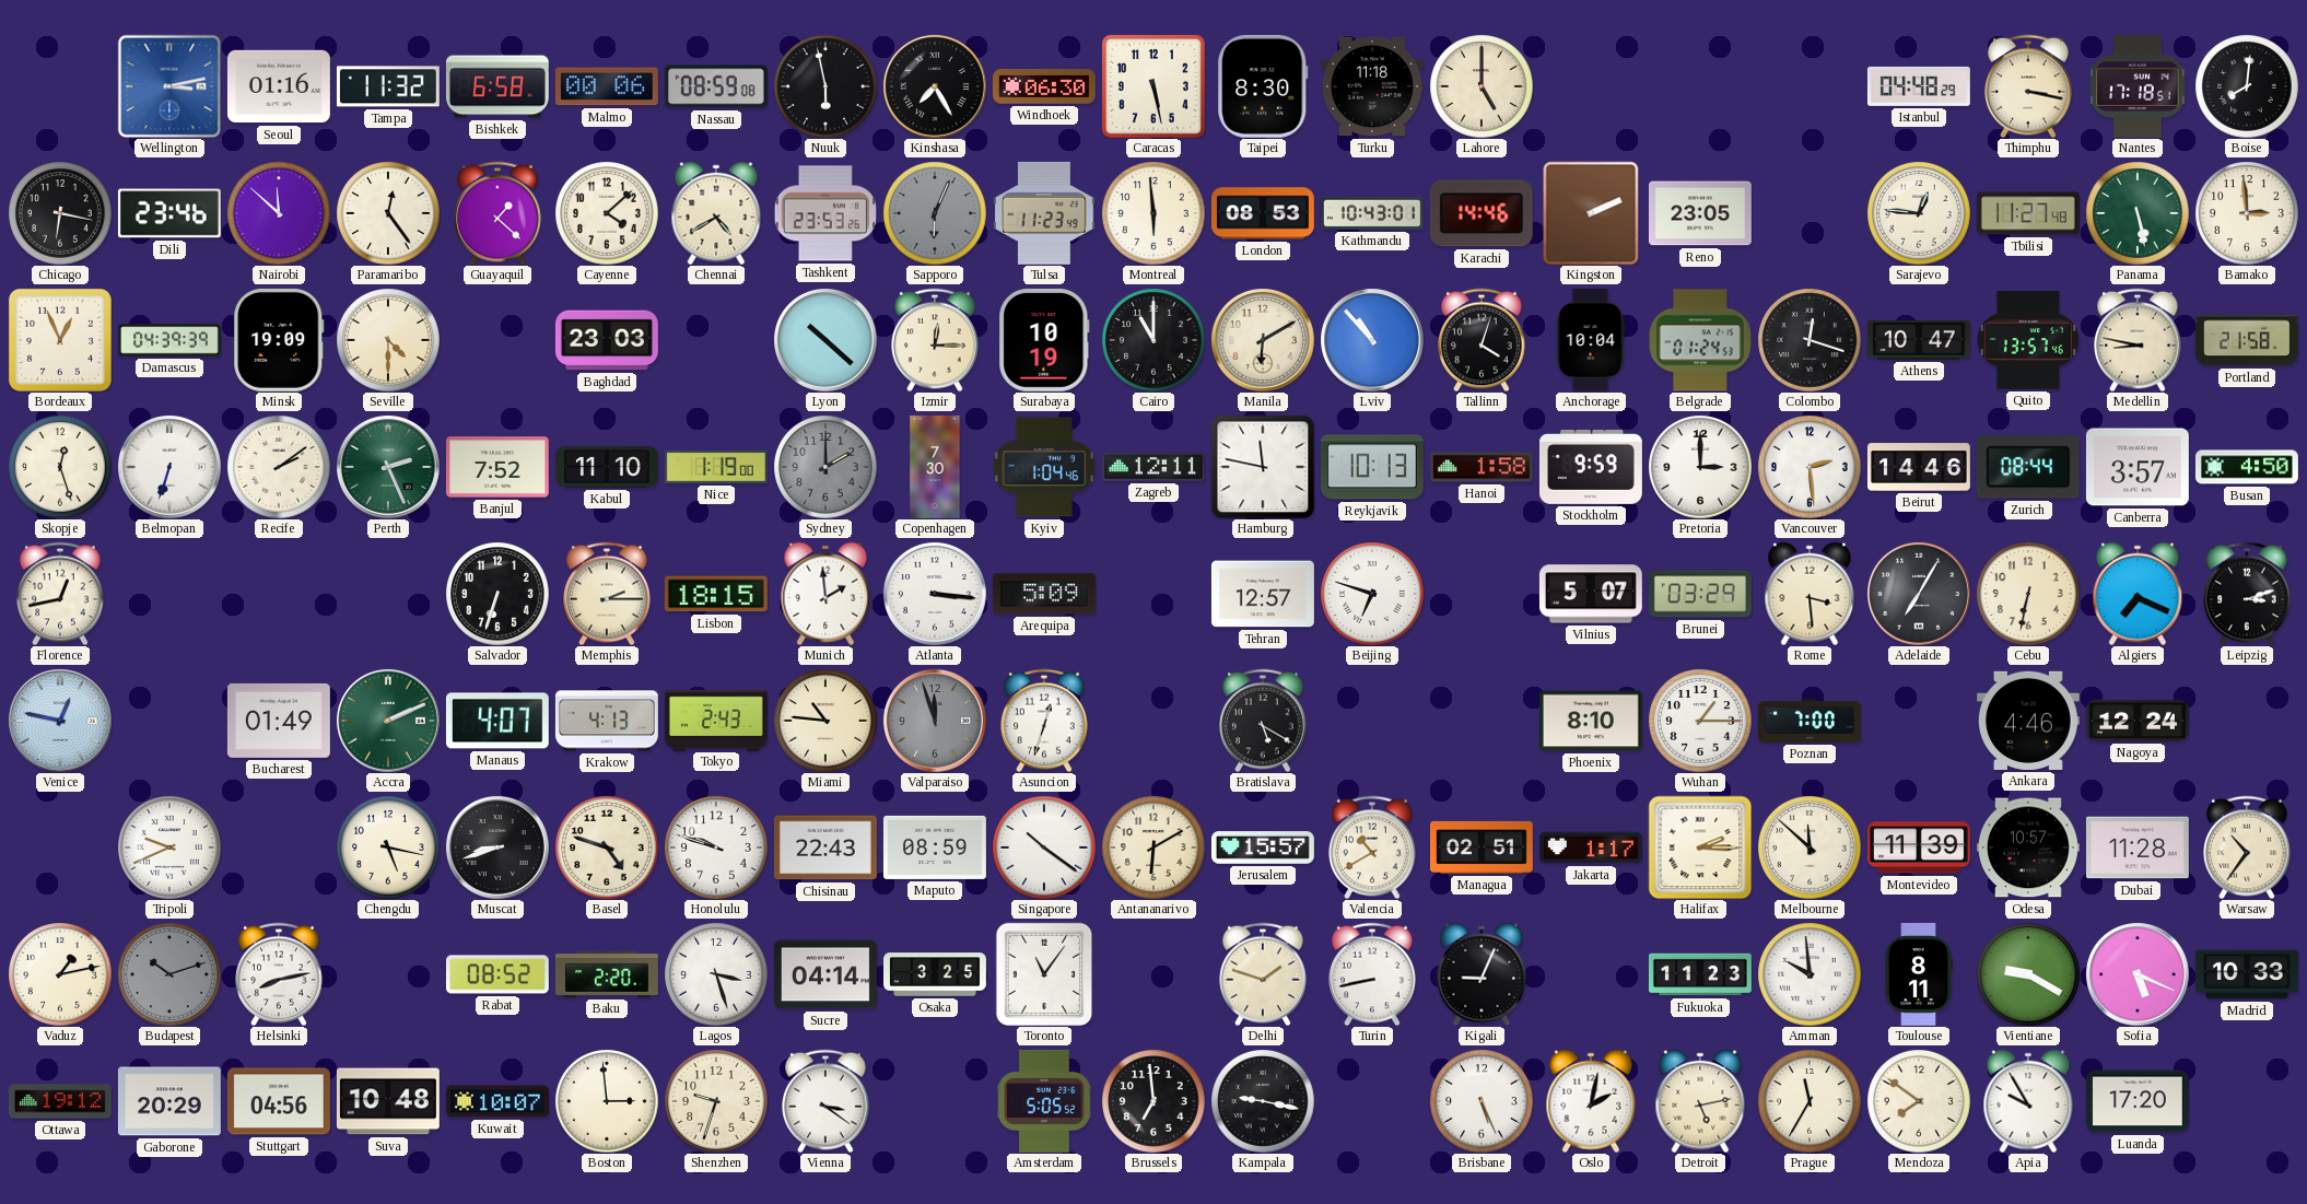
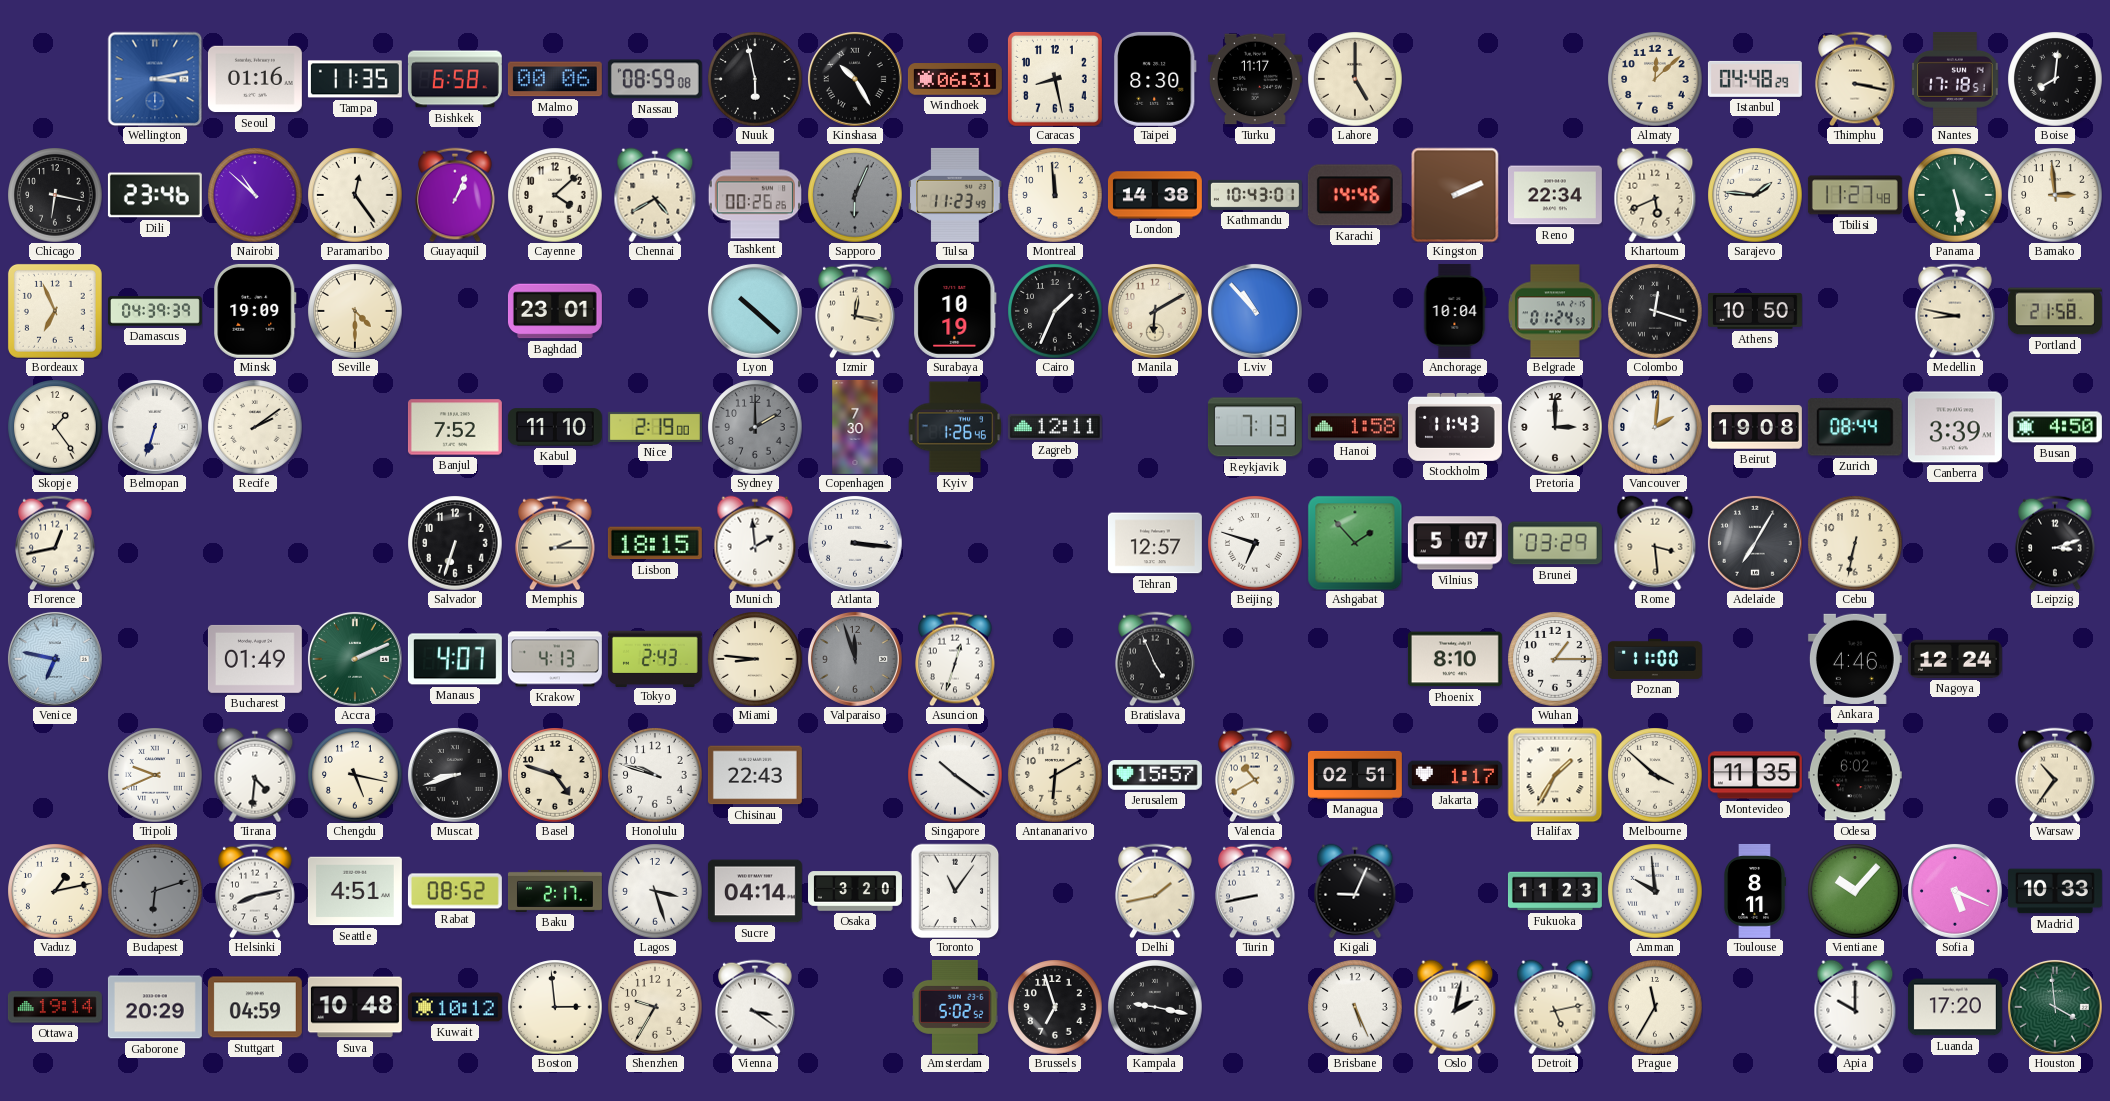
Tampa: 11:32 -> 11:35
Kinshasa: 7:25 -> 10:25
Windhoek: 06:30 -> 06:31
Caracas: 5:28 -> 8:28
Turku: 11:18 -> 11:17
Almaty: none -> 12:08
Nairobi: 11:52 -> 10:52
Guayaquil: 1:22 -> 1:04
Tashkent: 23:53 -> 00:26
Montreal: 5:59 -> 11:59
London: 08:53 -> 14:38
Reno: 23:05 -> 22:34
Khartoum: none -> 5:41
Sarajevo: 12:46 -> 1:46
Bordeaux: 12:56 -> 6:56
Baghdad: 23:03 -> 23:01
Izmir: 12:15 -> 12:17
Cairo: 11:00 -> 1:34
Tallinn: 4:03 -> none
Athens: 10:47 -> 10:50
Quito: 13:57 -> none
Skopje: 12:27 -> 1:24
Perth: 2:26 -> none
Nice: 1:19 -> 2:19
Kyiv: 1:04 -> 1:26
Hamburg: 11:47 -> none
Reykjavik: 10:13 -> 7:13
Stockholm: 9:59 -> 11:43
Vancouver: 2:29 -> 2:01
Beirut: 14:46 -> 19:08
Canberra: 3:57 -> 3:39
Arequipa: 5:09 -> none
Ashgabat: none -> 1:53
Algiers: 7:19 -> none
Venice: 12:47 -> 6:47
Miami: 10:46 -> 8:46
Bratislava: 5:20 -> 4:56
Poznan: 7:00 -> 11:00
Tirana: none -> 4:31
Maputo: 08:59 -> none
Halifax: 2:15 -> 1:35
Melbourne: 11:52 -> 3:52
Montevideo: 11:39 -> 11:35
Odesa: 10:57 -> 6:02
Dubai: 11:28 -> none
Budapest: 10:12 -> 6:12
Seattle: none -> 4:51
Baku: 2:20 -> 2:17
Osaka: 3:25 -> 3:20
Delhi: 1:48 -> 1:43
Vientiane: 9:20 -> 10:07
Ottawa: 19:12 -> 19:14
Stuttgart: 04:56 -> 04:59
Kuwait: 10:07 -> 10:12
Shenzhen: 9:33 -> 9:35
Amsterdam: 5:05 -> 5:02
Brussels: 6:59 -> 6:57
Mendoza: 7:51 -> none
Apia: 9:55 -> 10:00
Houston: none -> 3:59
